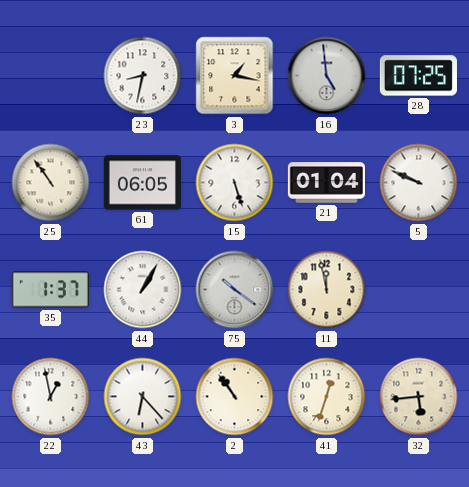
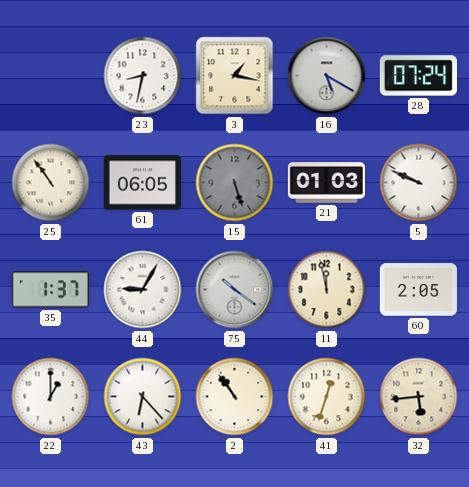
16: 4:59 -> 5:20
28: 07:25 -> 07:24
15 dial: white -> grey
21: 01:04 -> 01:03
44: 1:05 -> 9:05
60: none -> 2:05
22: 12:58 -> 1:00
